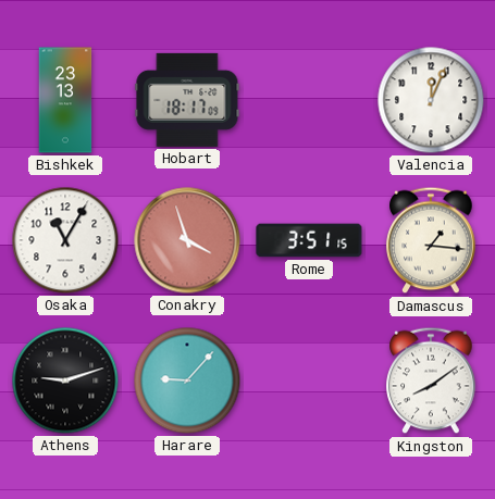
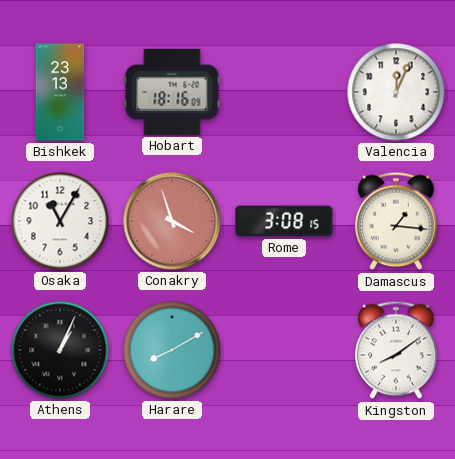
Hobart: 18:17 -> 18:16
Rome: 3:51 -> 3:08
Athens: 9:12 -> 1:04
Harare: 9:07 -> 8:10
